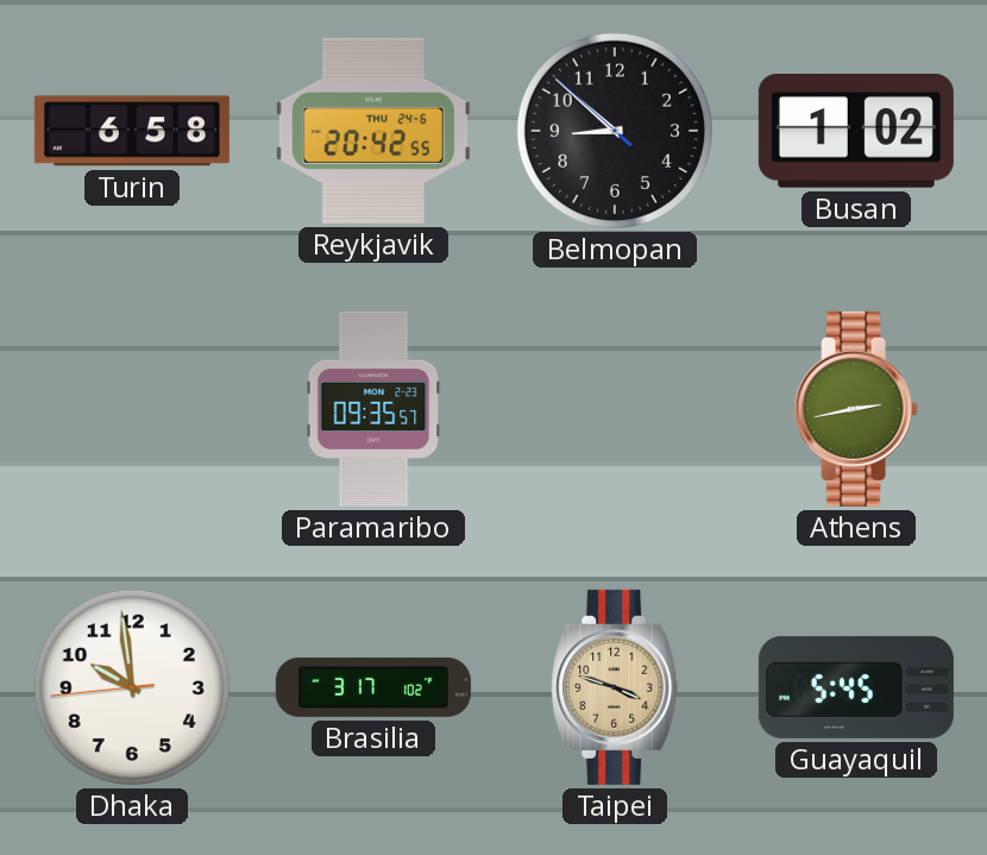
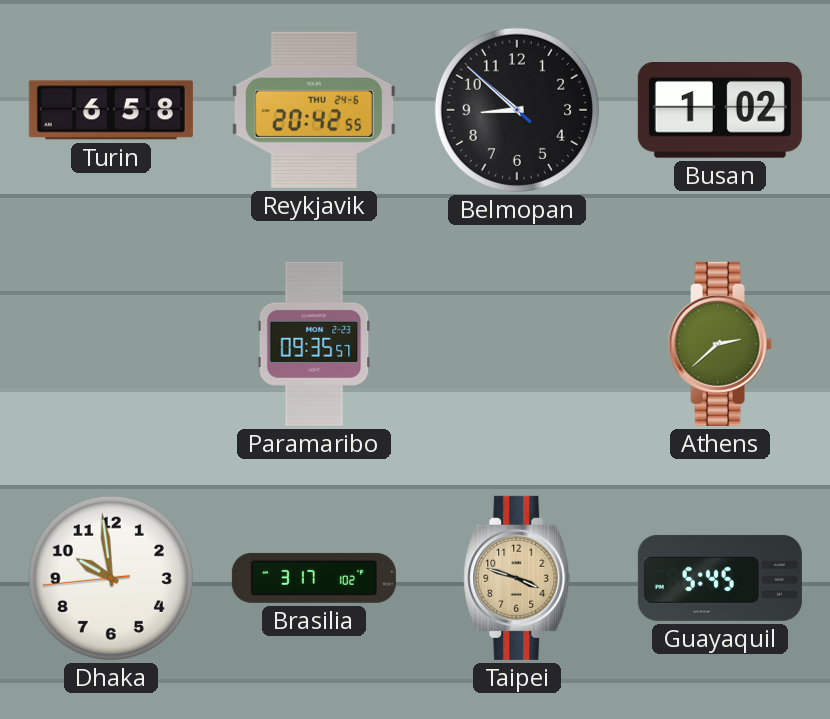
Athens: 2:43 -> 2:38
